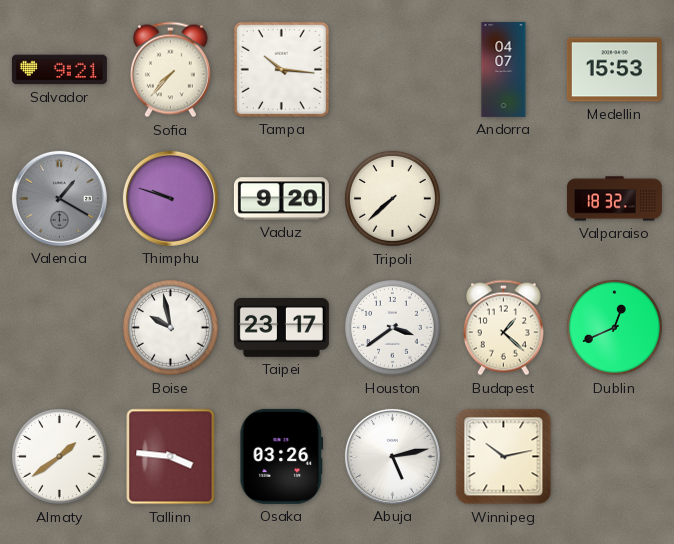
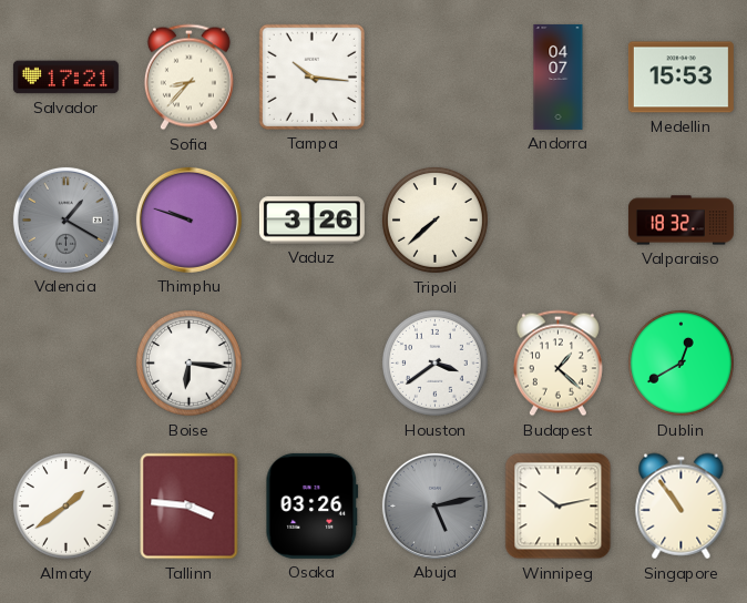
Salvador: 9:21 -> 17:21
Sofia: 7:37 -> 8:37
Vaduz: 9:20 -> 3:26
Boise: 9:58 -> 6:16
Taipei: 23:17 -> none
Dublin: 12:41 -> 12:40
Abuja dial: white -> grey
Singapore: none -> 10:54
